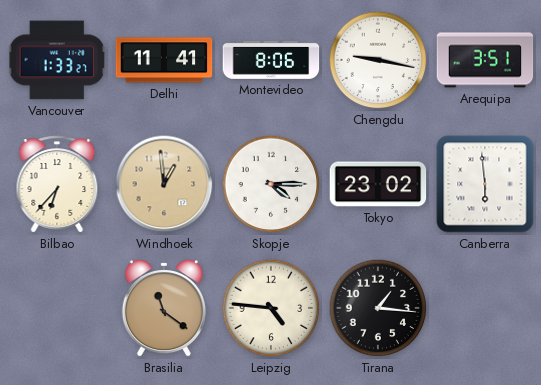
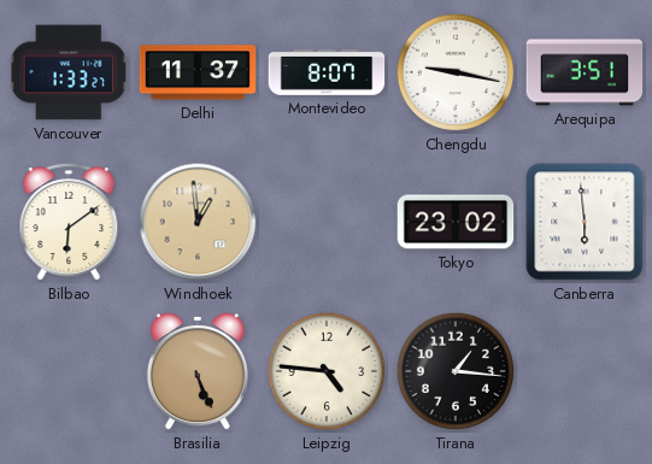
Delhi: 11:41 -> 11:37
Montevideo: 8:06 -> 8:07
Bilbao: 6:37 -> 6:09
Skopje: 4:15 -> none
Brasilia: 11:21 -> 5:26
